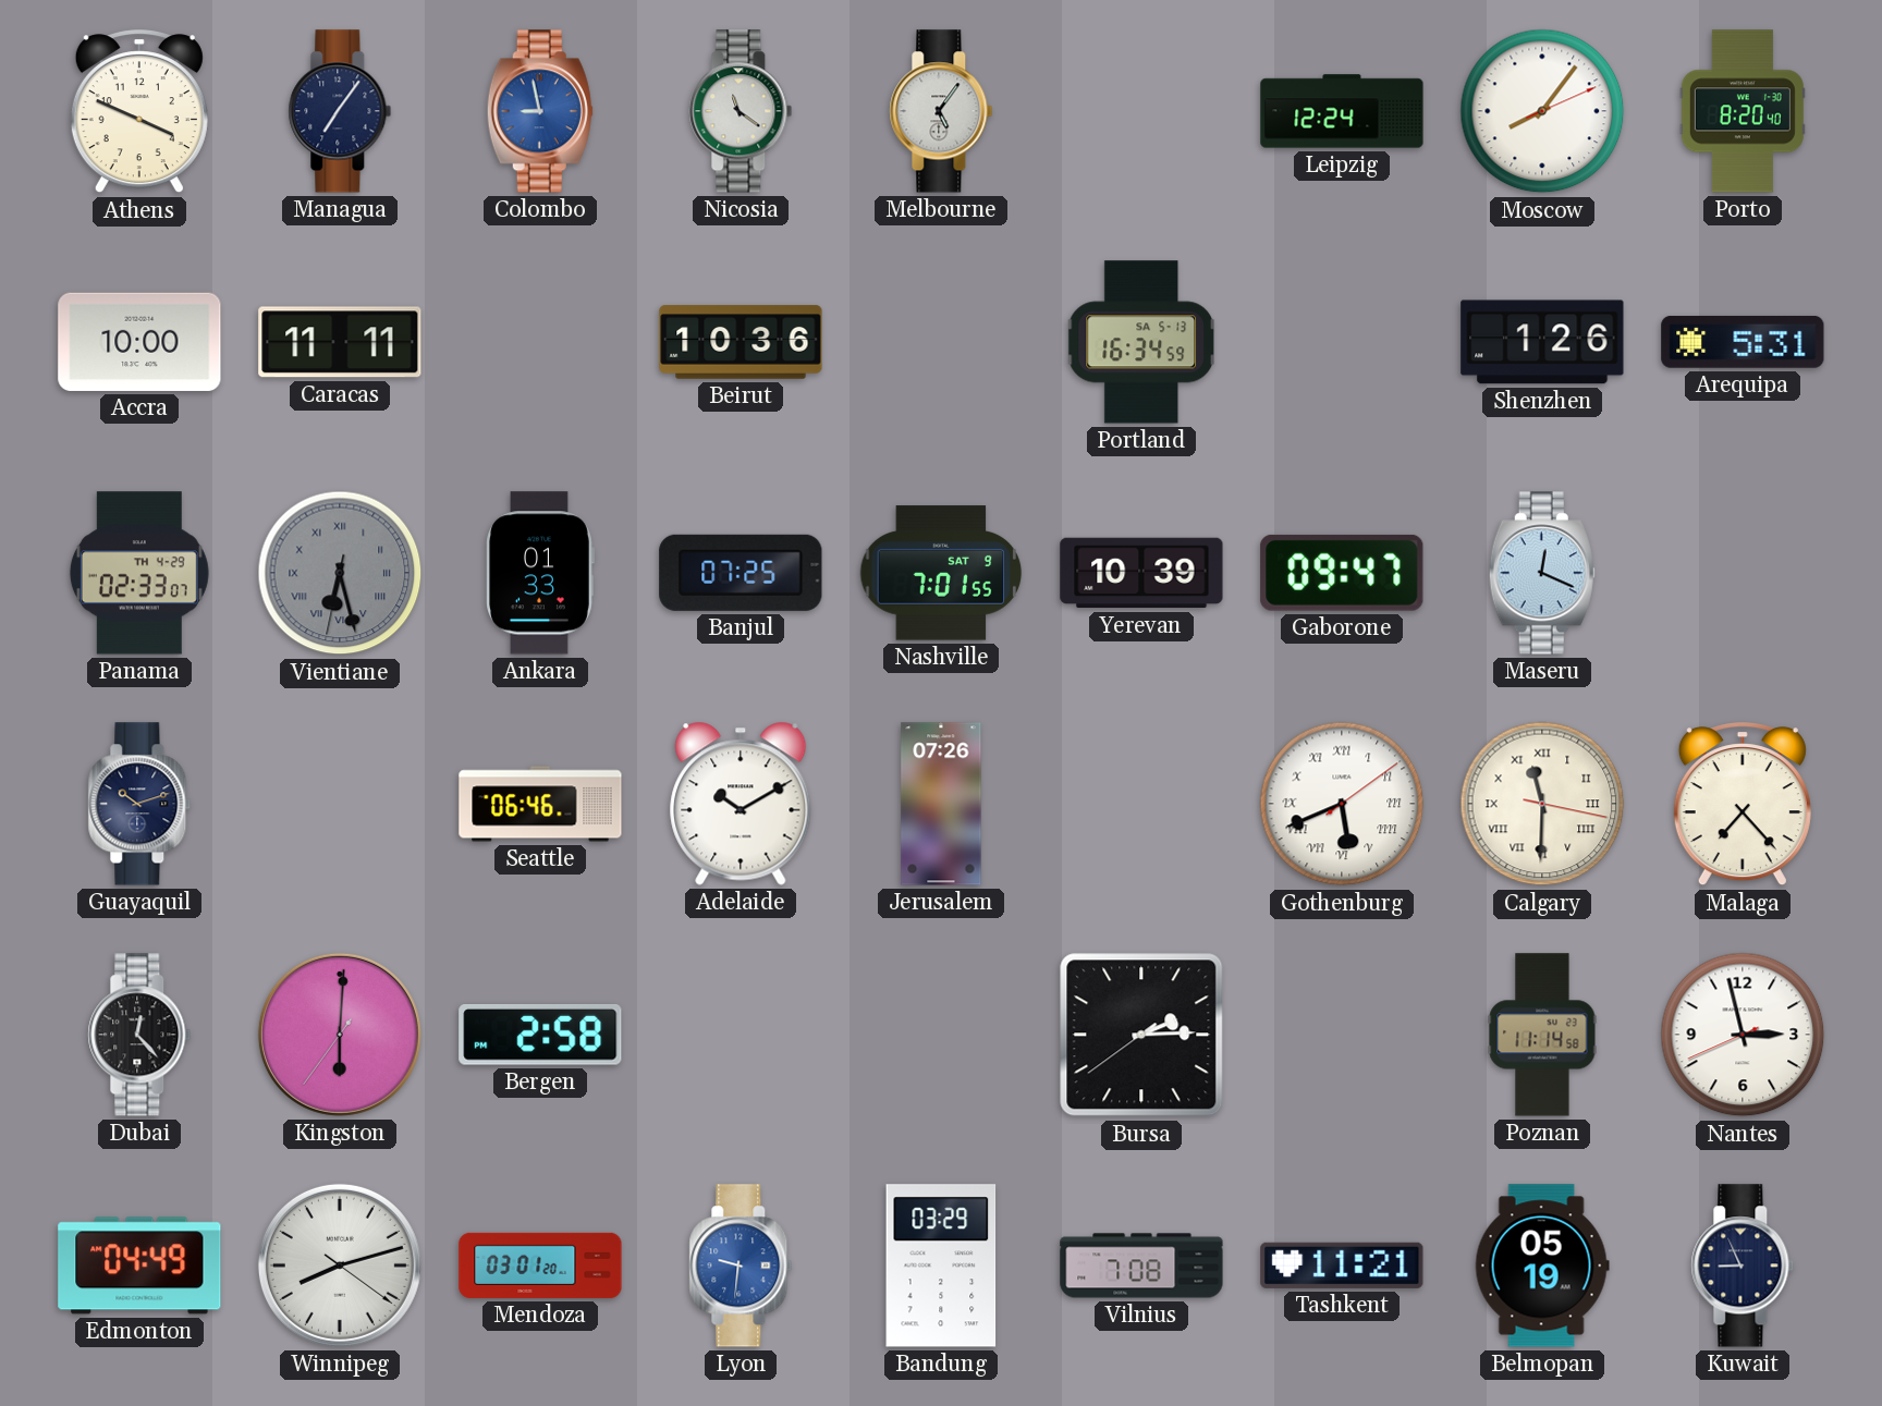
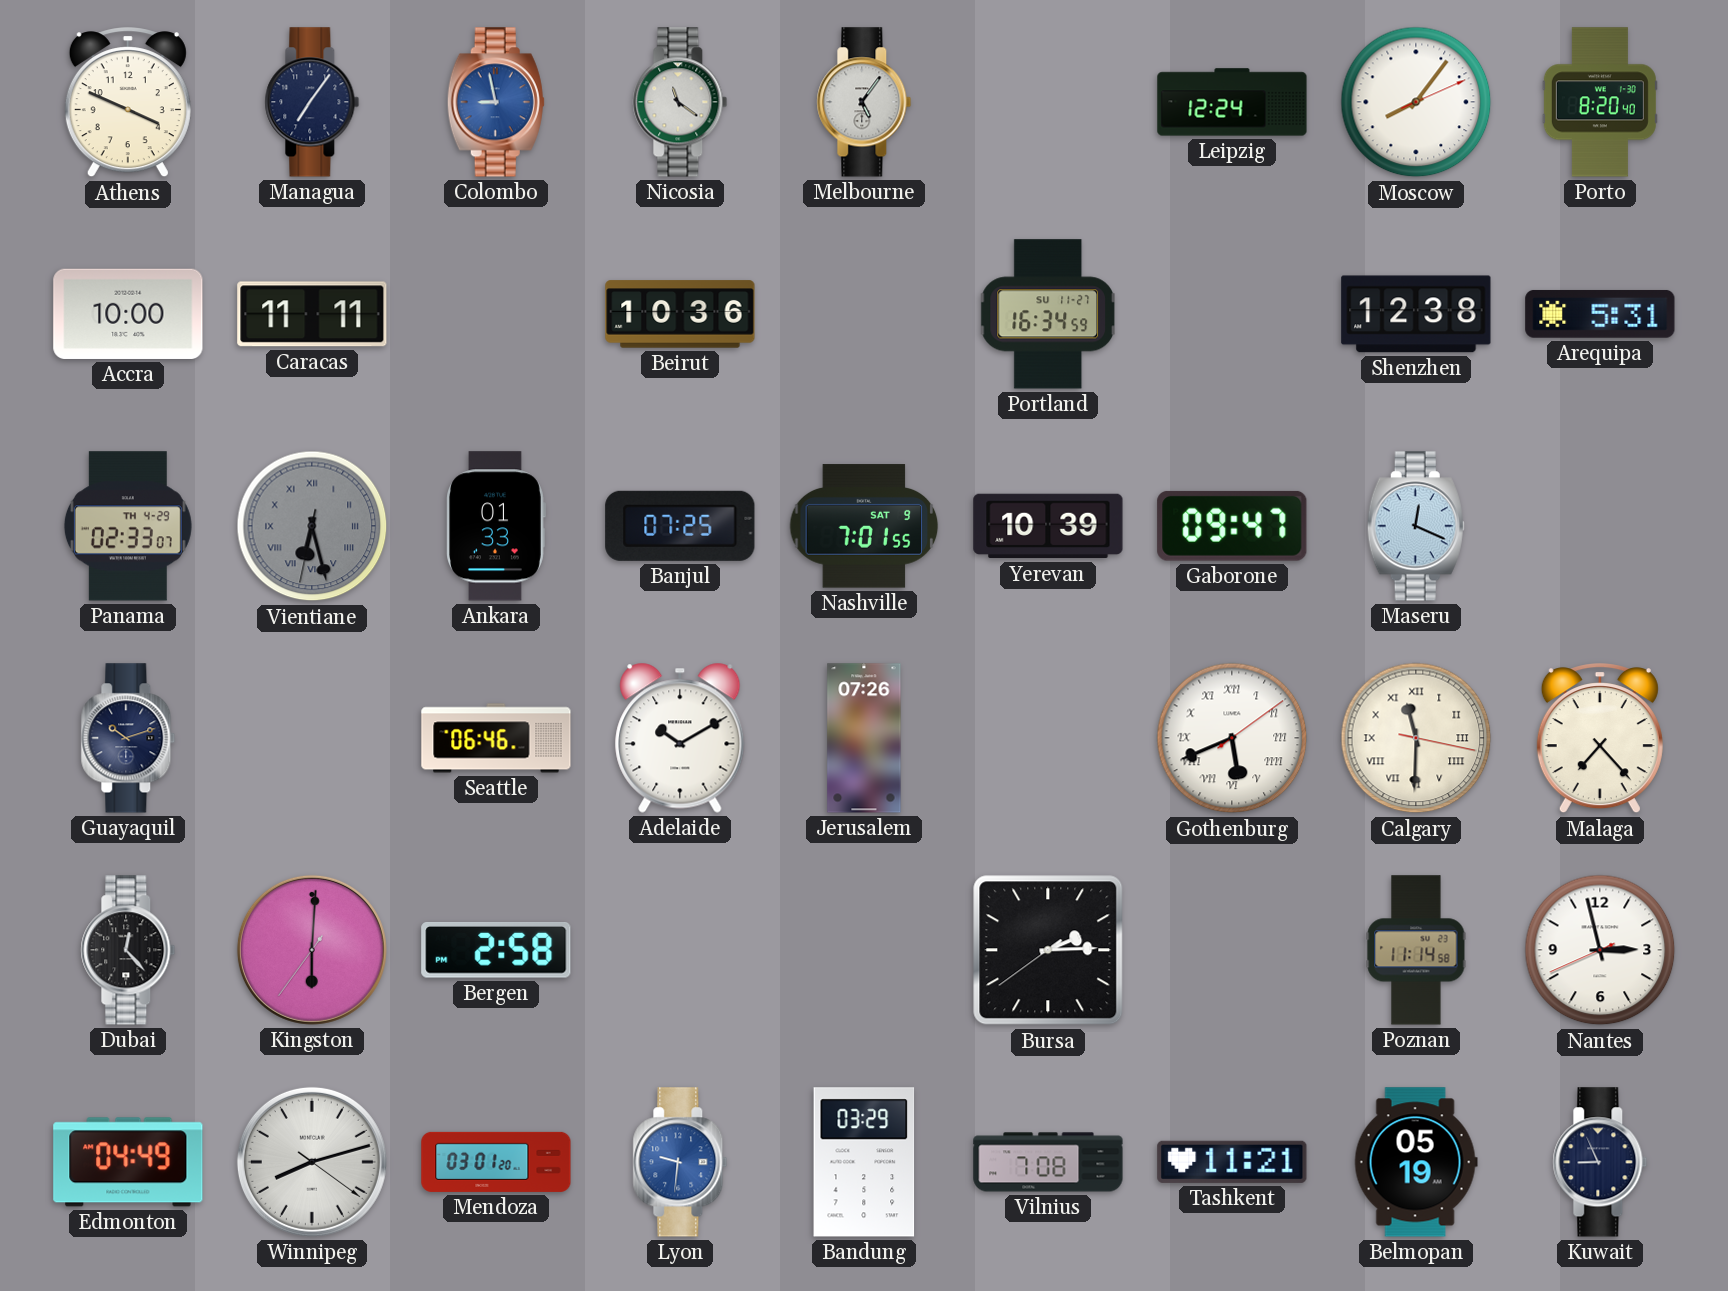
Portland date: SA 5-13 -> SU 11-27
Shenzhen: 1:26 -> 12:38
